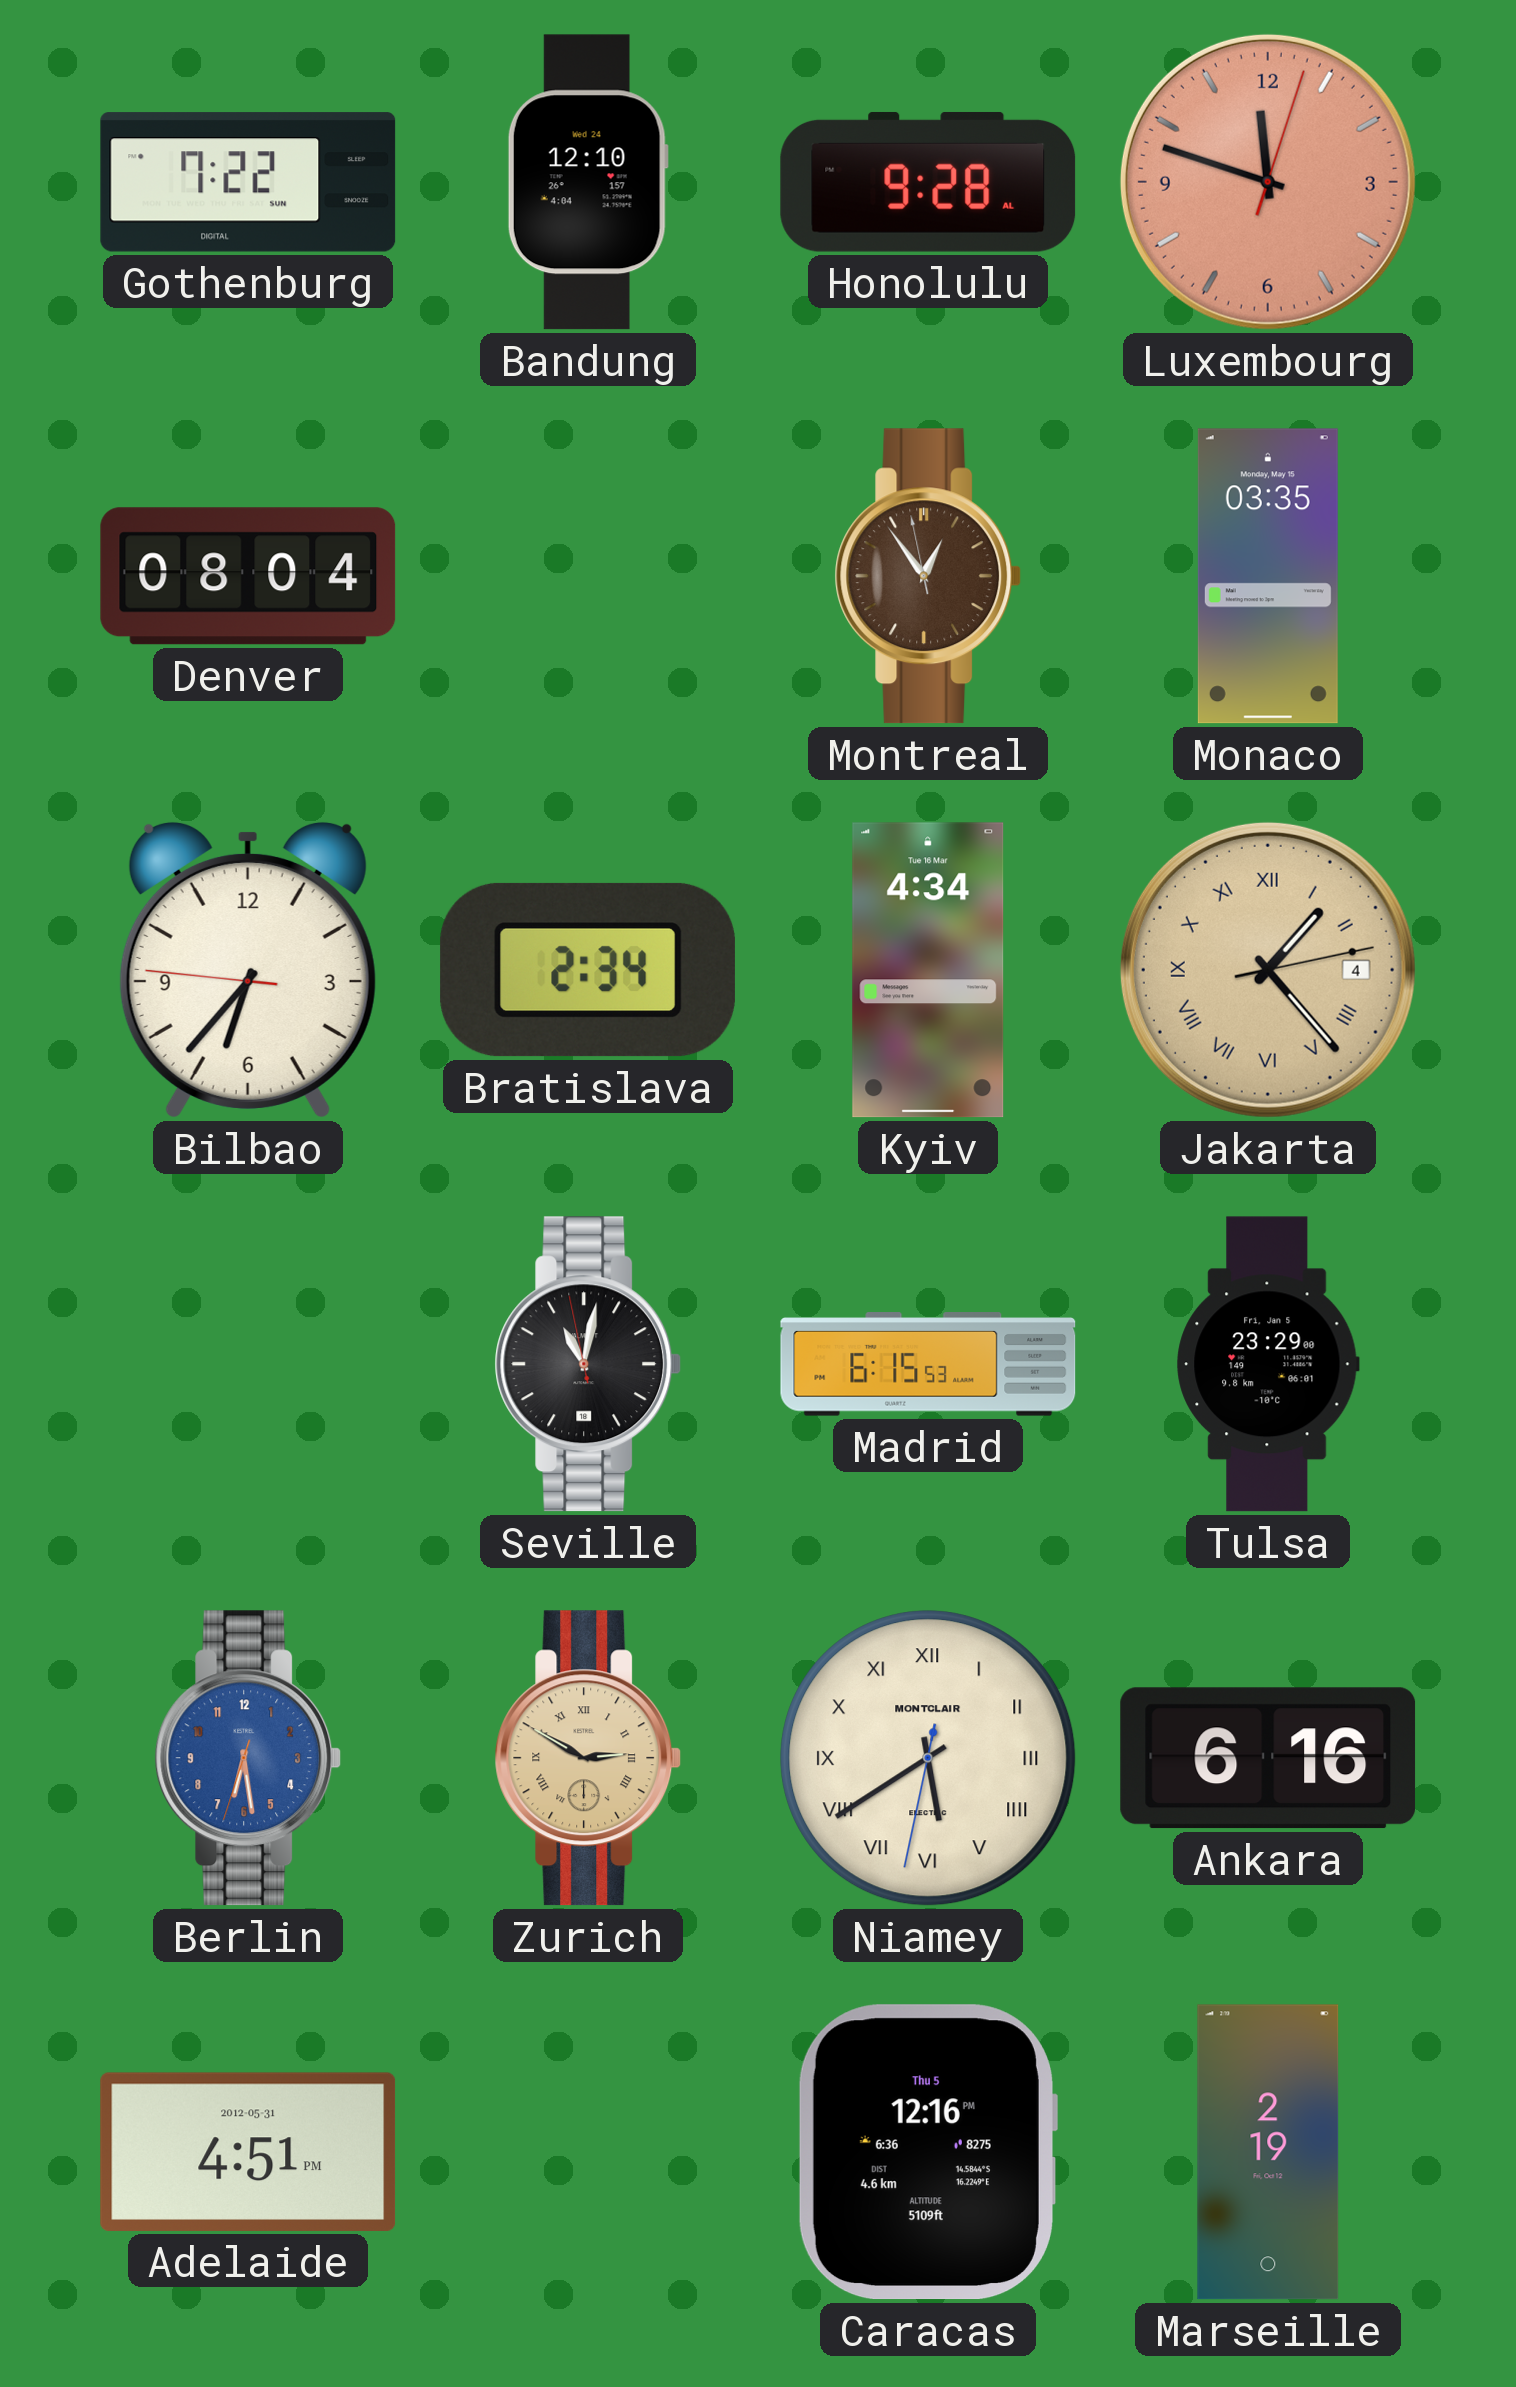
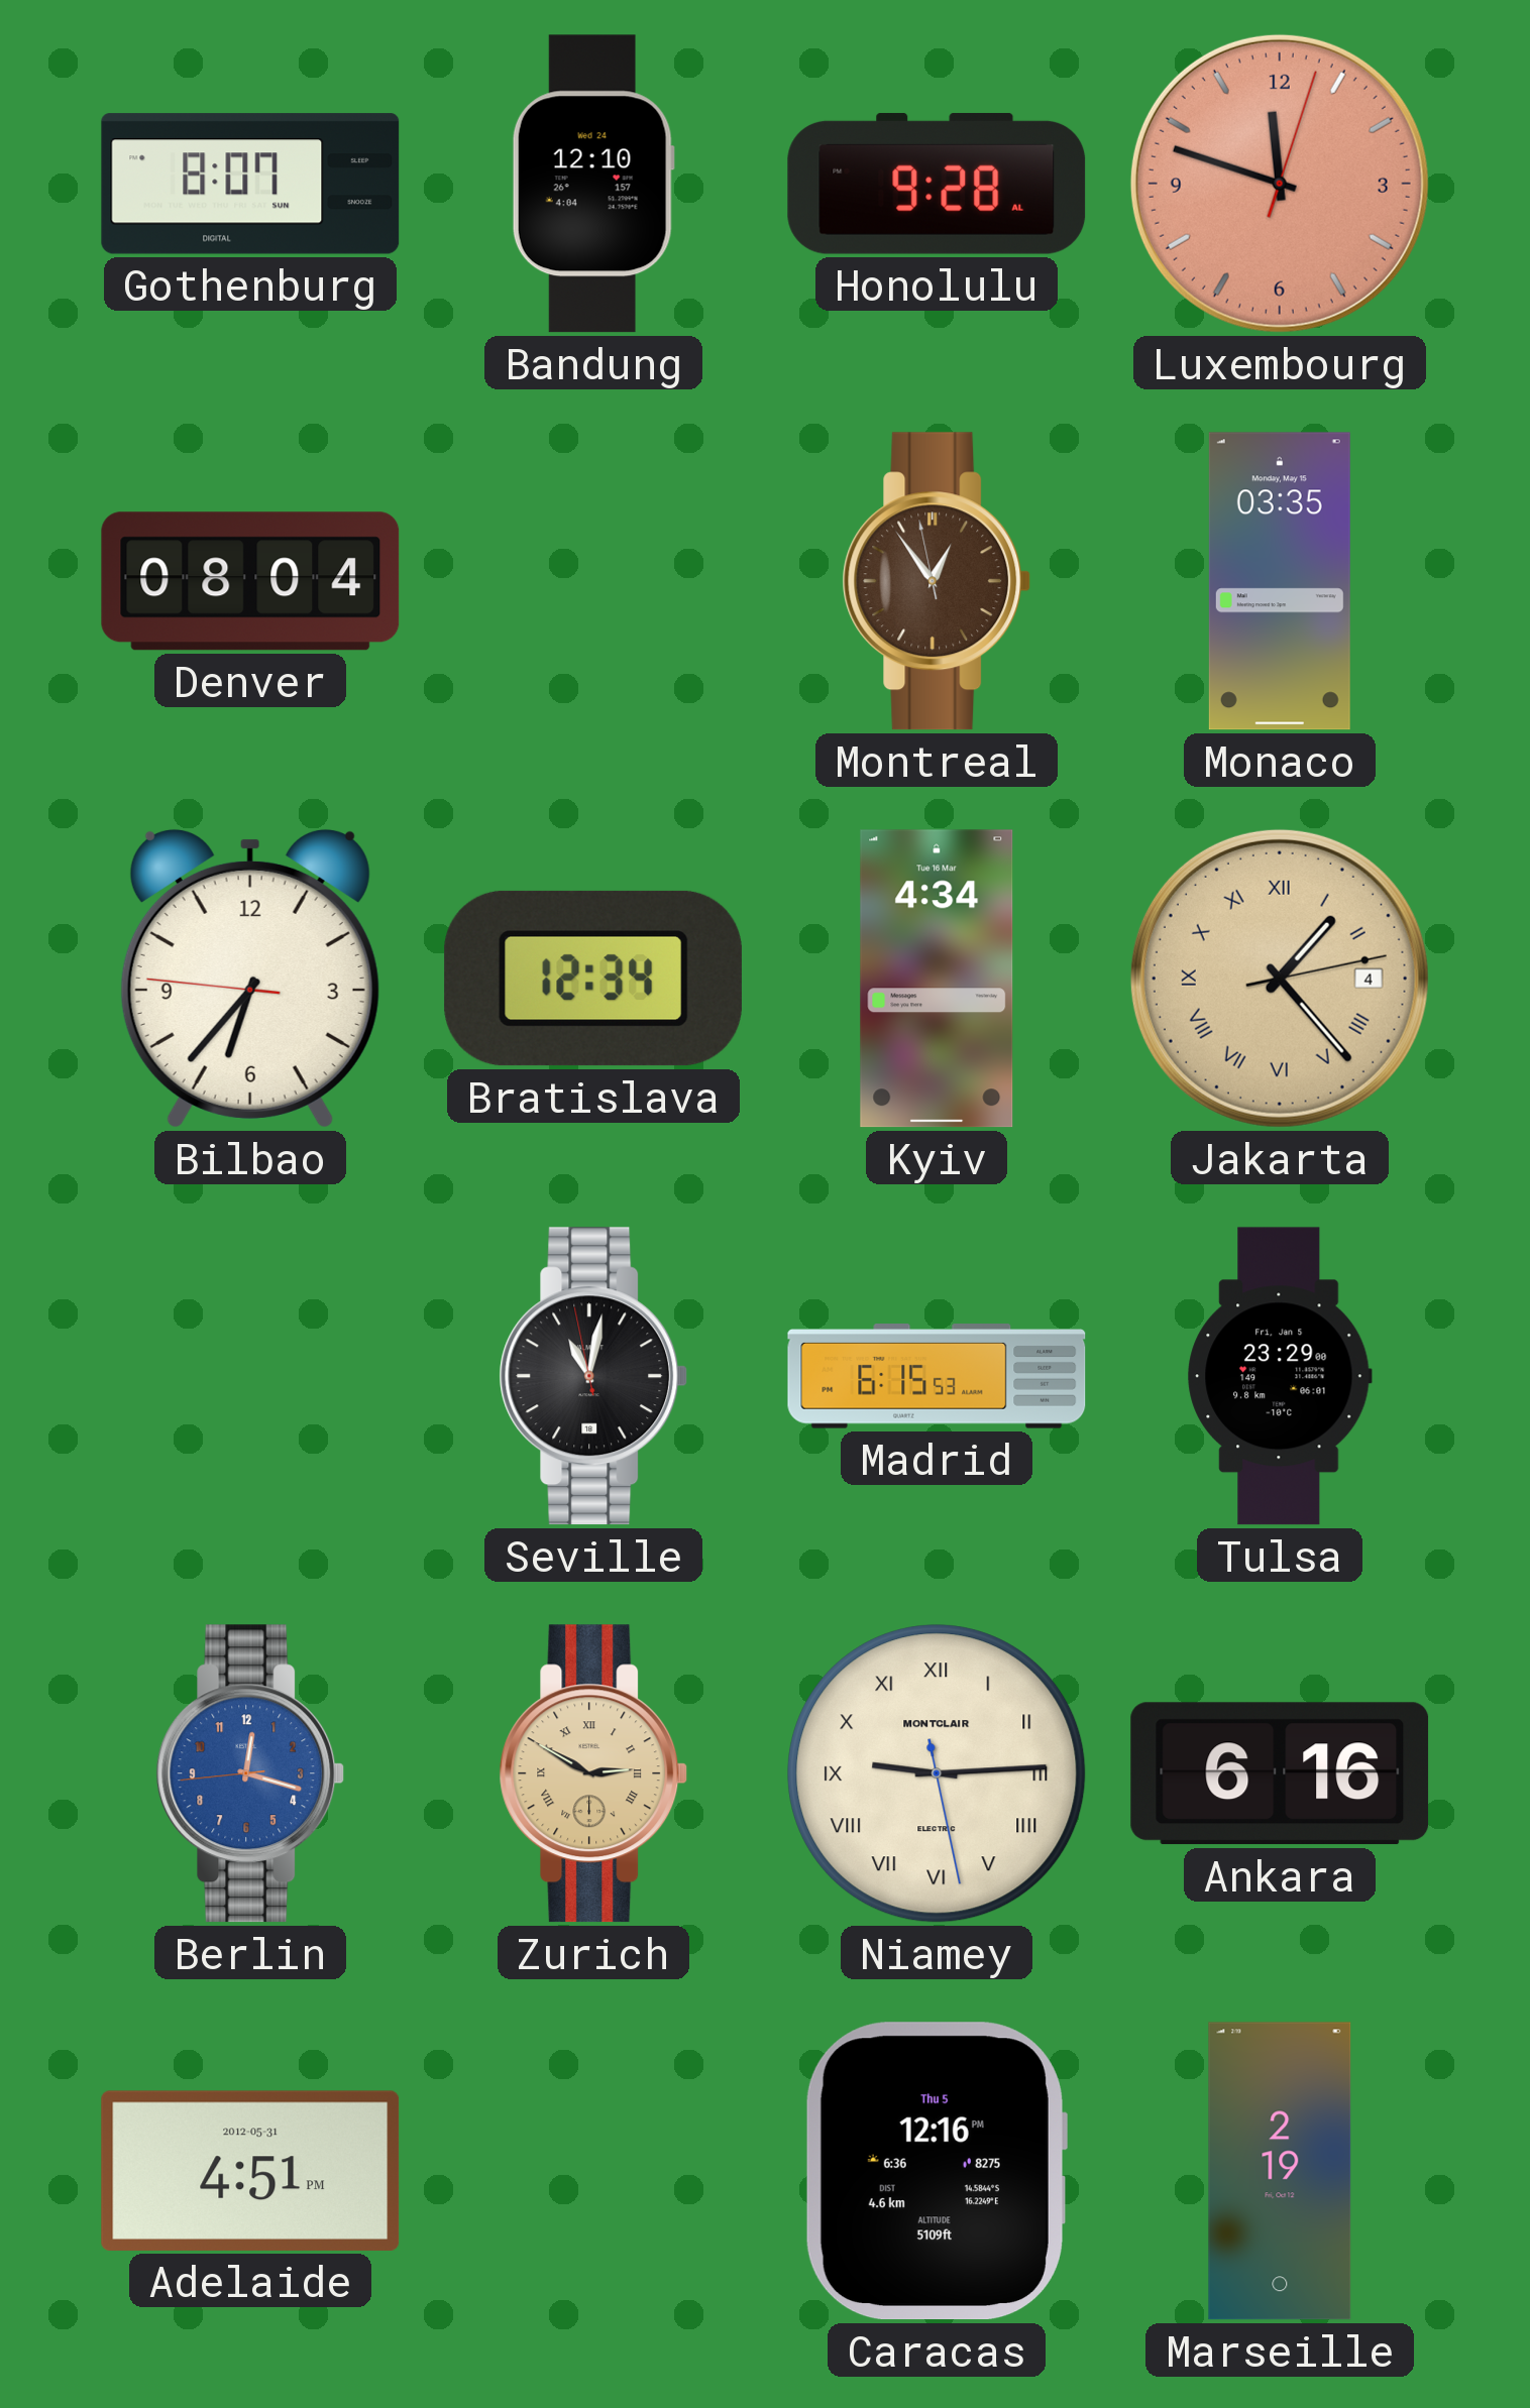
Gothenburg: 7:22 -> 8:07
Bratislava: 2:34 -> 12:34
Berlin: 6:28 -> 12:17
Niamey: 5:39 -> 9:14
